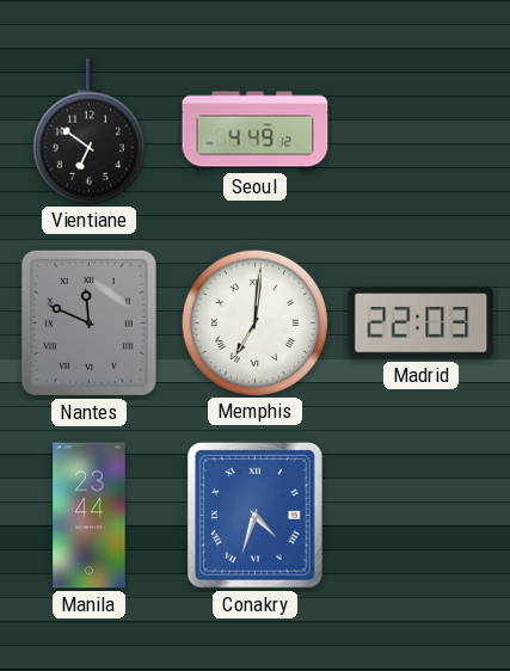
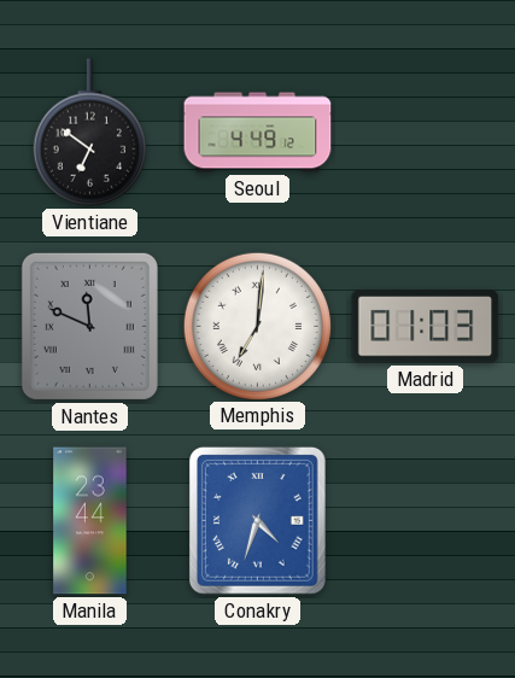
Madrid: 22:03 -> 01:03
